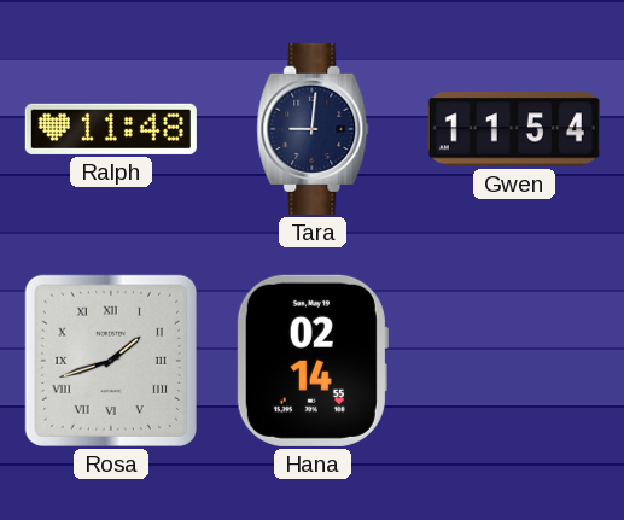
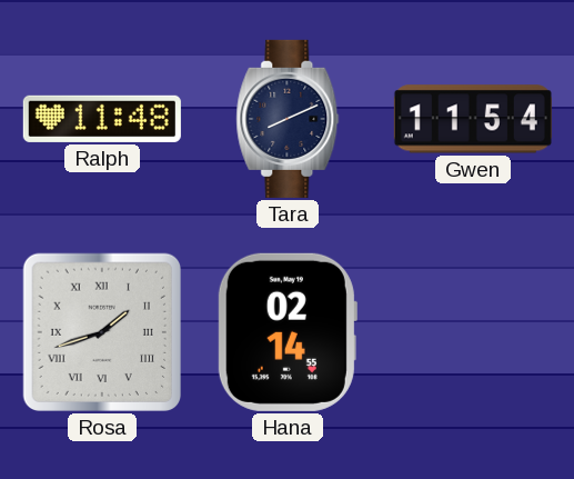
Tara: 9:01 -> 8:11
